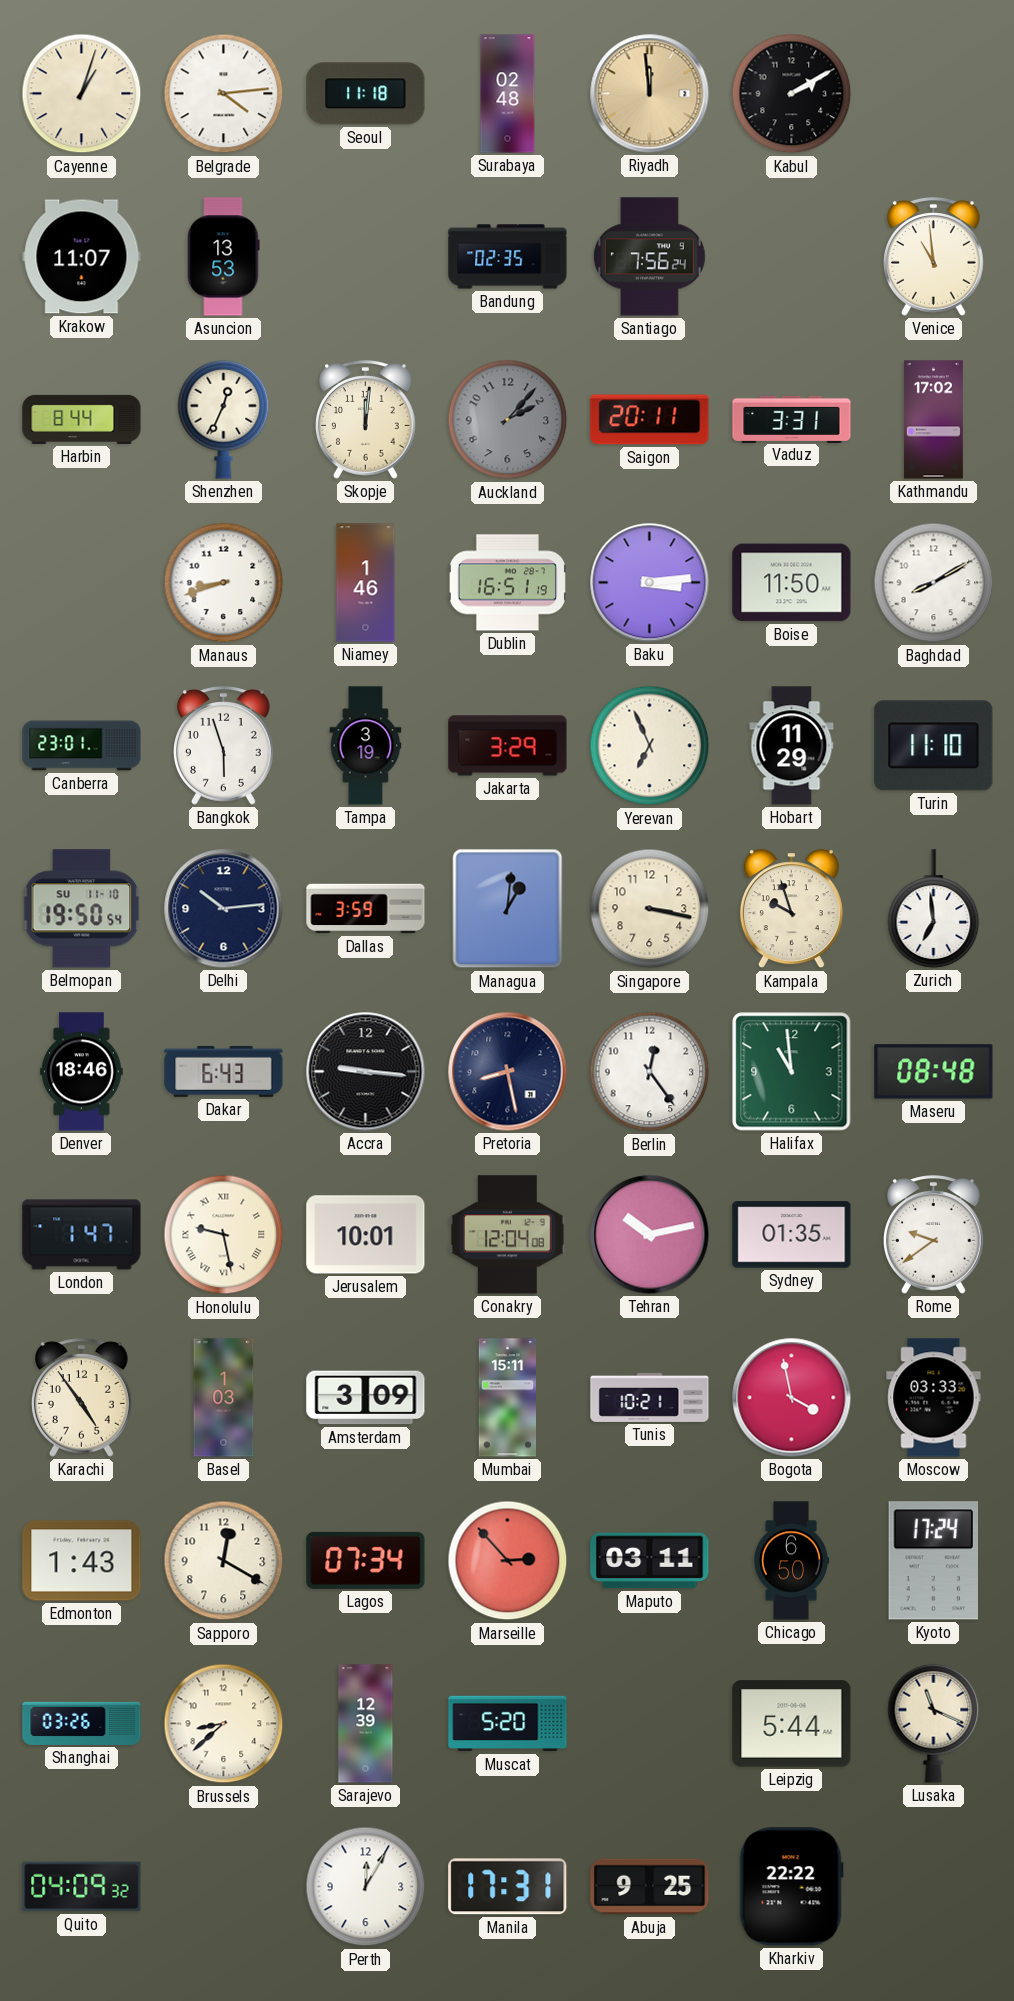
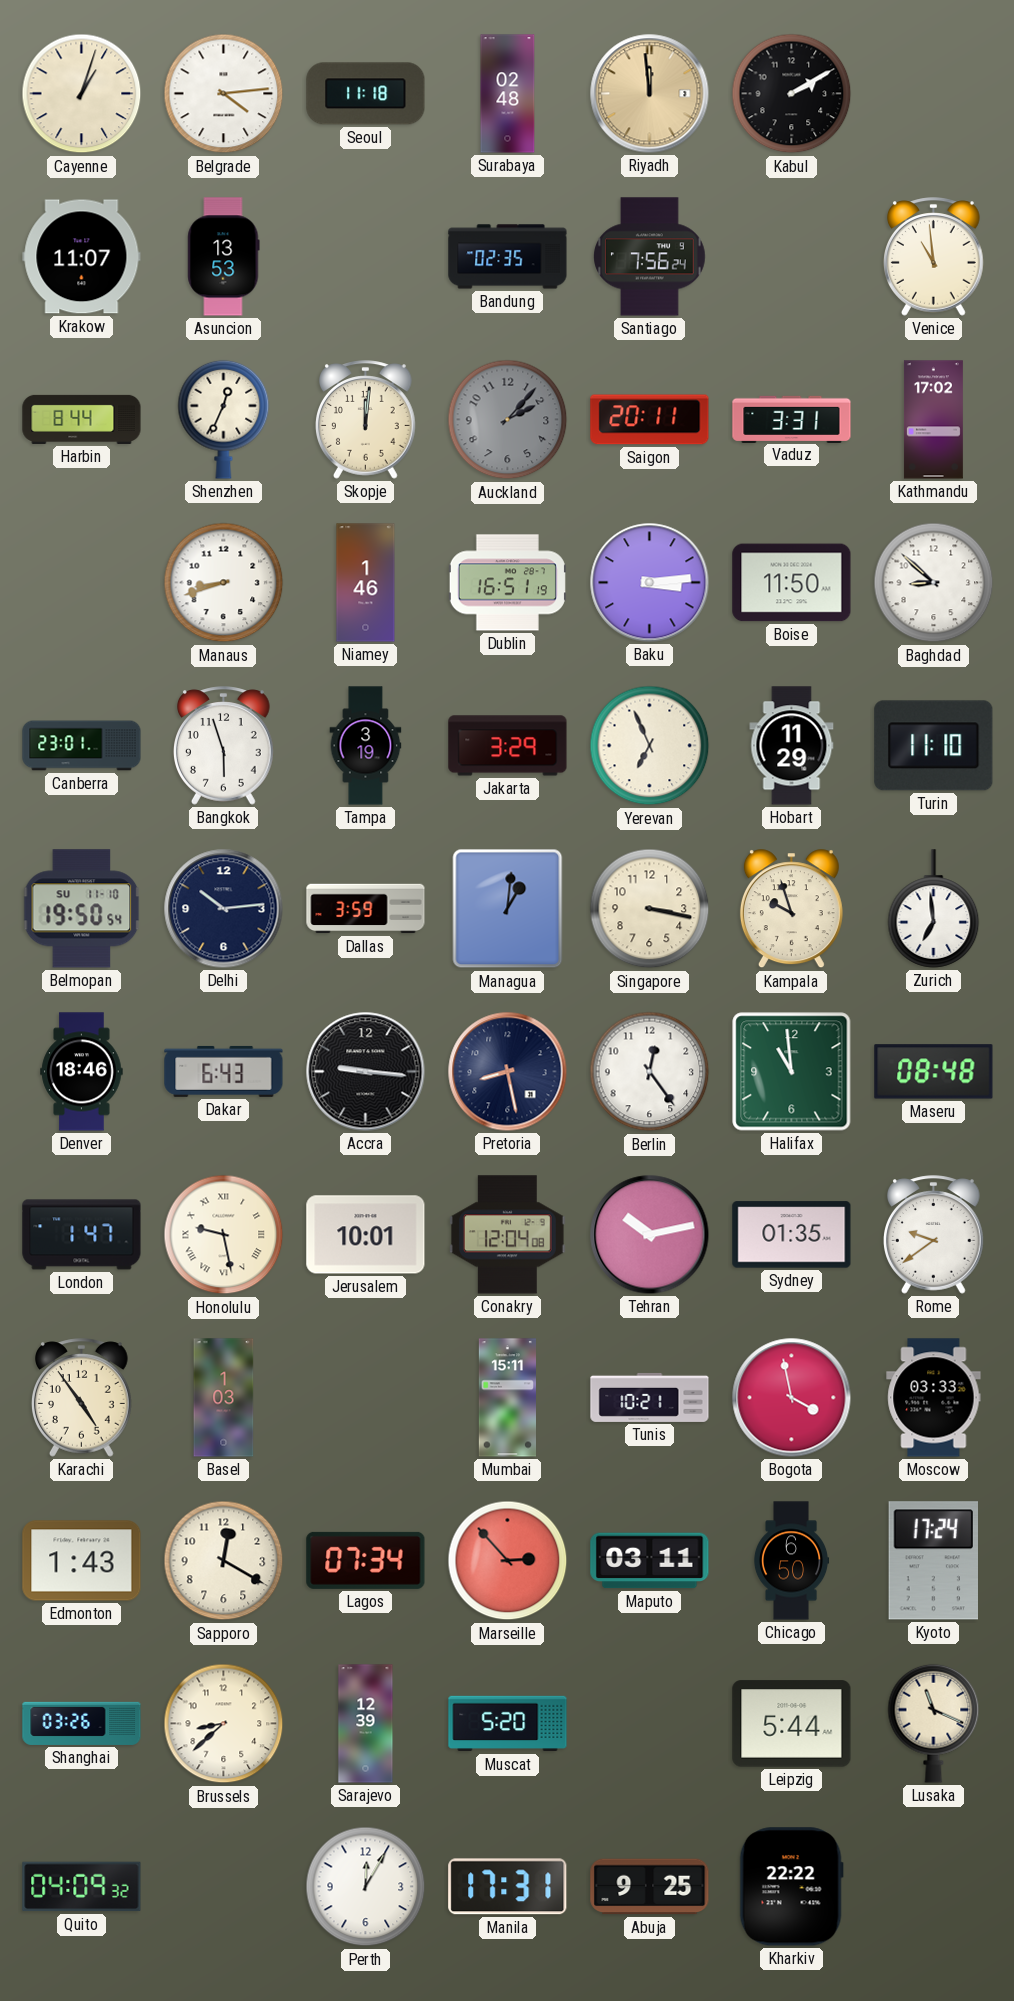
Baghdad: 8:10 -> 8:52
Amsterdam: 3:09 -> none
